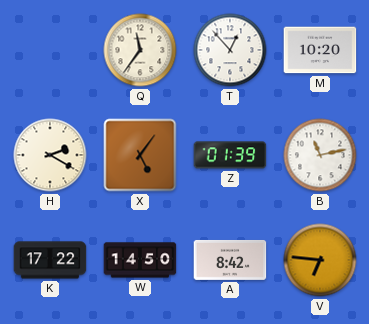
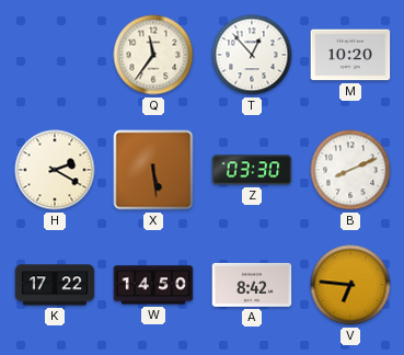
X: 5:06 -> 5:29
Z: 01:39 -> 03:30
B: 11:13 -> 8:11
